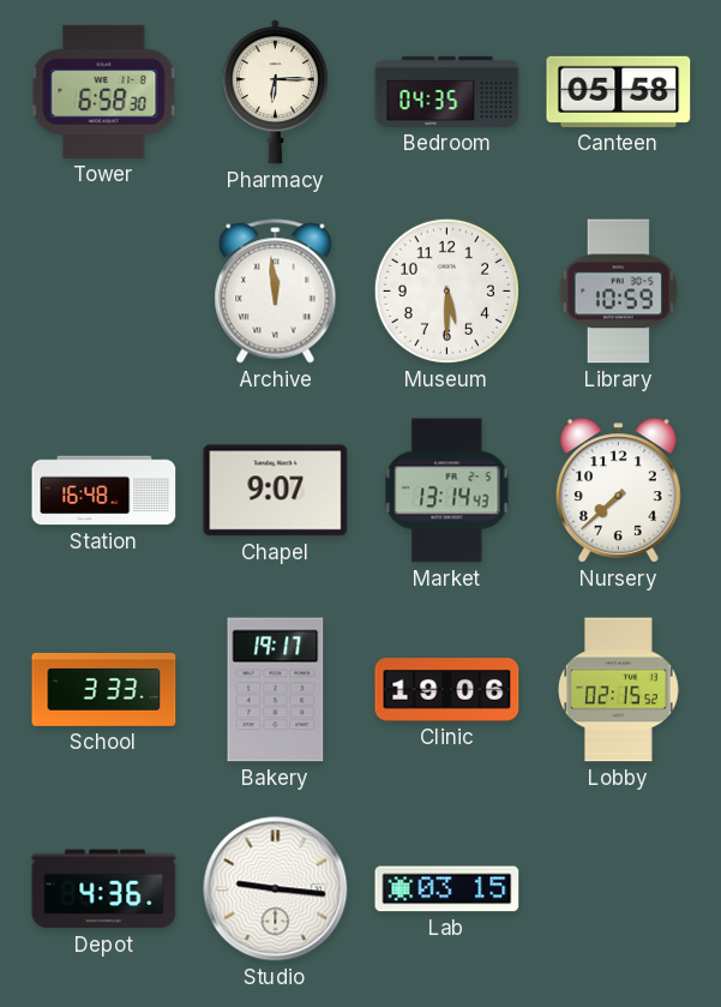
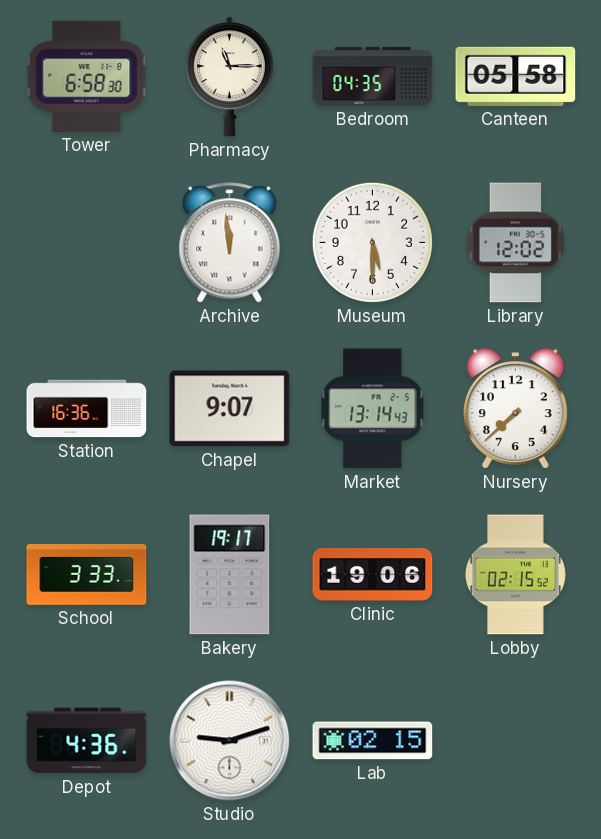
Pharmacy: 6:15 -> 11:15
Library: 10:59 -> 12:02
Station: 16:48 -> 16:36
Studio: 9:16 -> 9:12
Lab: 03:15 -> 02:15
